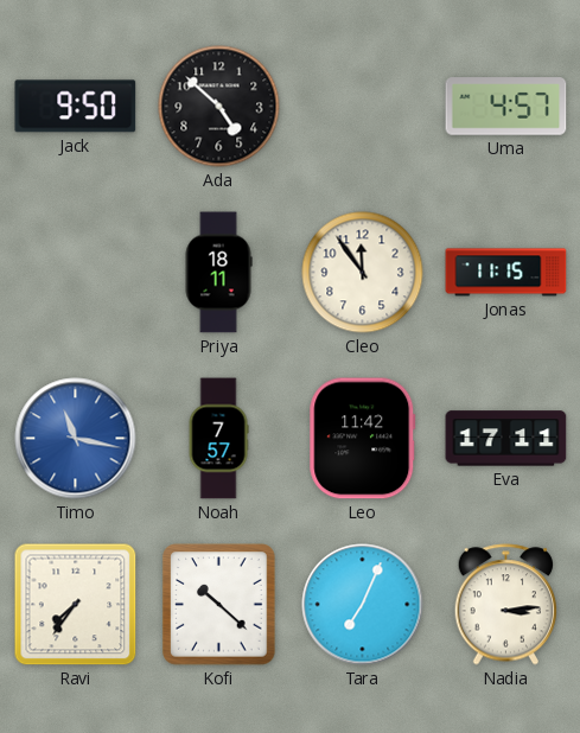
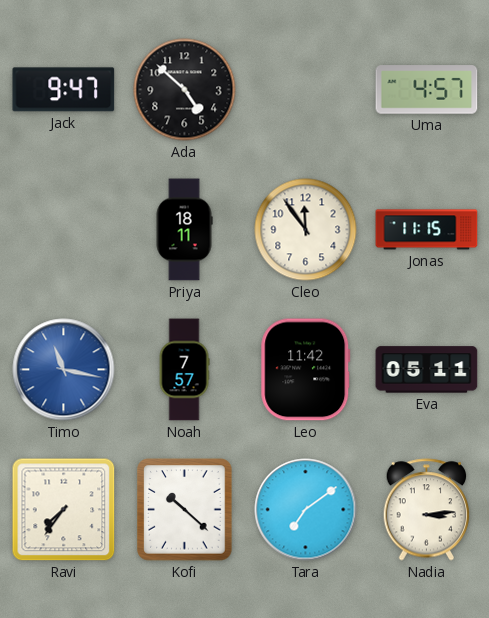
Jack: 9:50 -> 9:47
Eva: 17:11 -> 05:11
Tara: 7:04 -> 7:09
